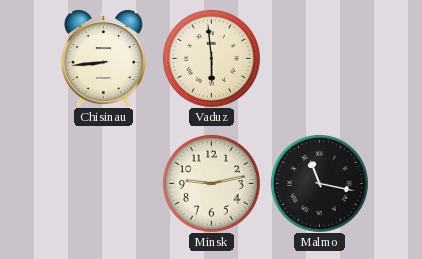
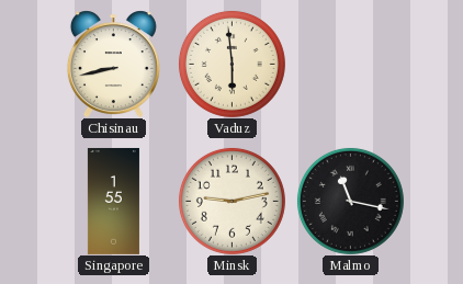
Chisinau: 8:44 -> 8:43
Singapore: none -> 1:55
